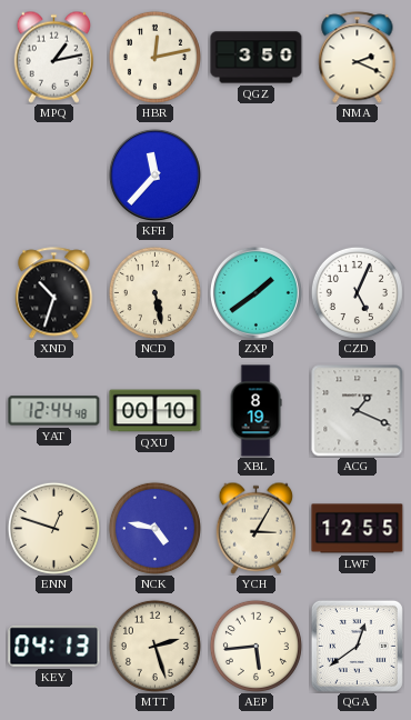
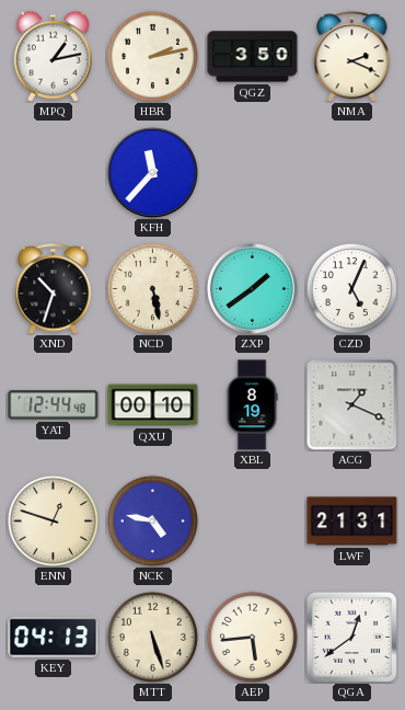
HBR: 12:13 -> 2:13
YCH: 3:05 -> none
LWF: 12:55 -> 21:31
MTT: 2:27 -> 5:27
